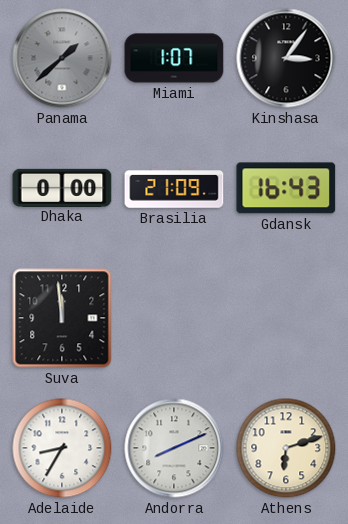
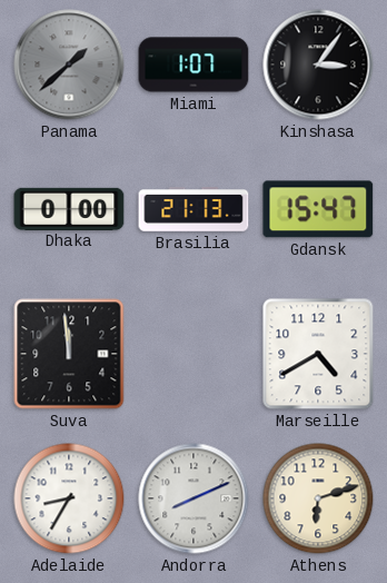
Brasilia: 21:09 -> 21:13
Gdansk: 16:43 -> 15:47
Marseille: none -> 4:40
